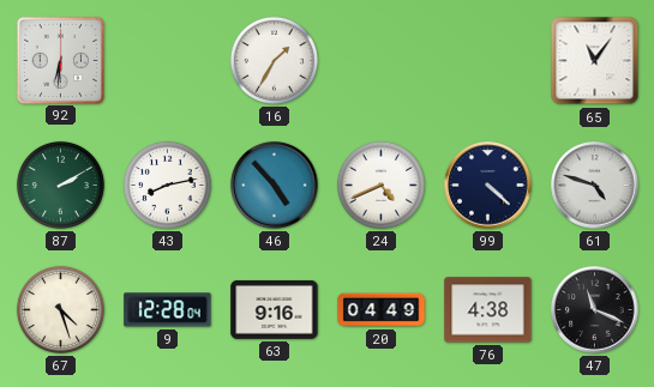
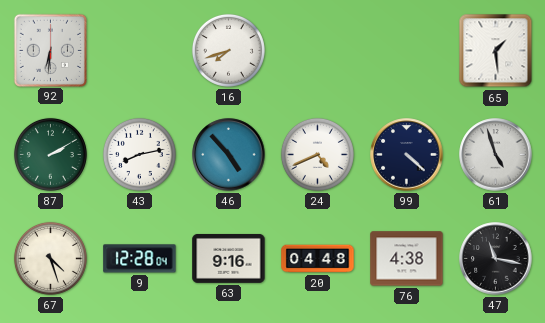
16: 1:35 -> 7:42
65: 11:06 -> 1:29
61: 4:48 -> 4:57
20: 04:49 -> 04:48
47: 11:19 -> 11:17
